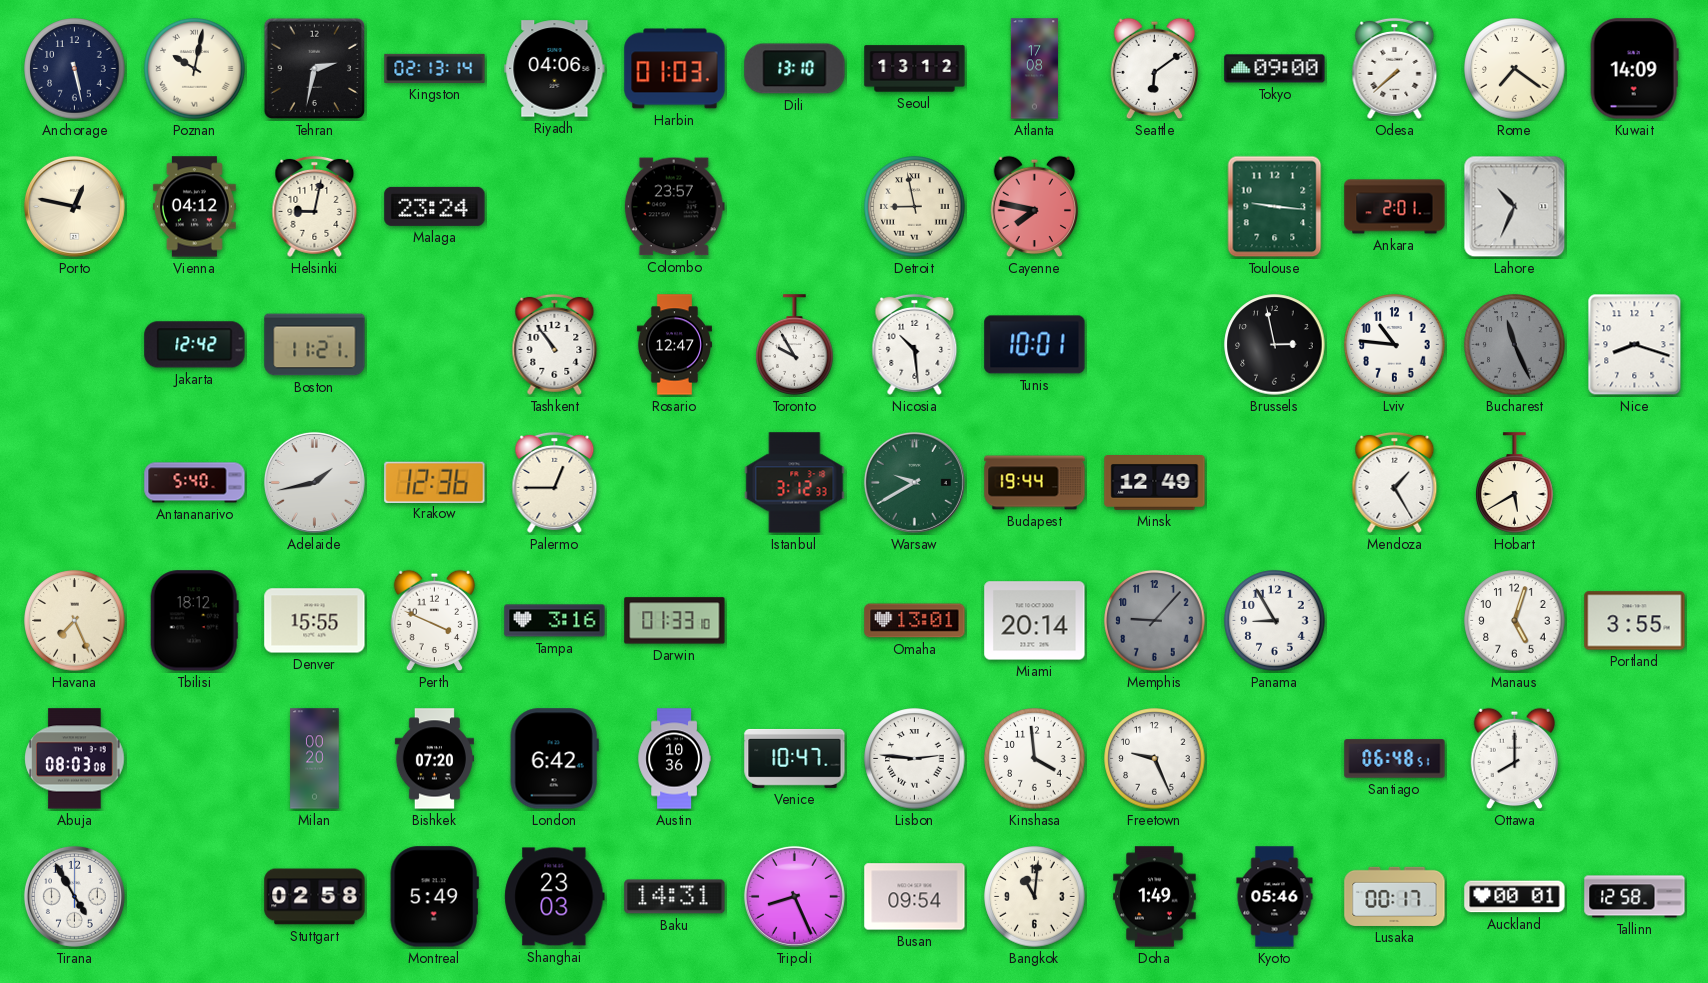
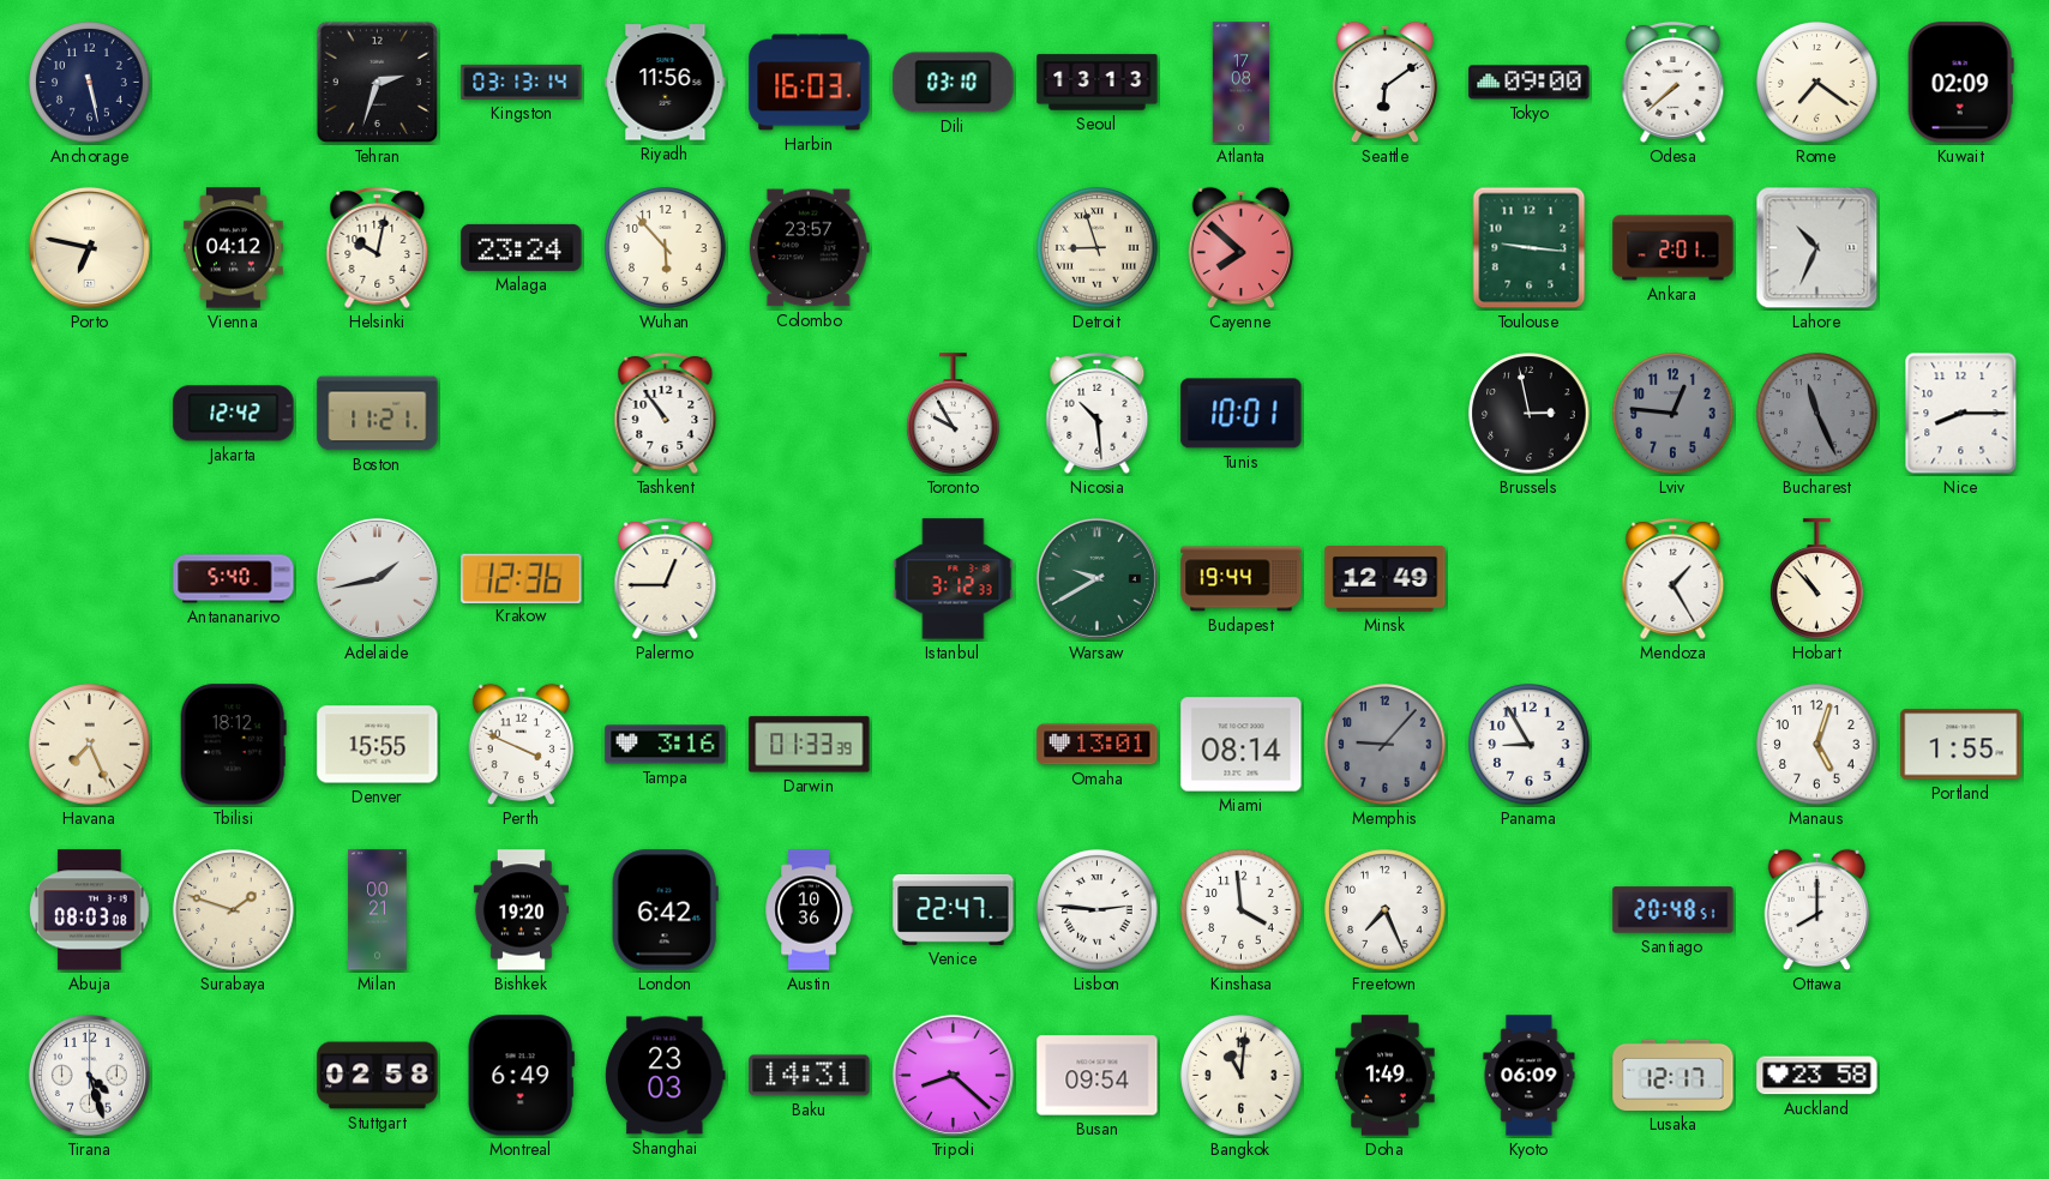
Poznan: 10:02 -> none
Tehran: 2:32 -> 2:33
Kingston: 02:13 -> 03:13
Riyadh: 04:06 -> 11:56
Harbin: 01:03 -> 16:03
Dili: 13:10 -> 03:10
Seoul: 13:12 -> 13:13
Kuwait: 14:09 -> 02:09
Porto: 12:47 -> 6:47
Helsinki: 9:02 -> 10:02
Wuhan: none -> 5:53
Detroit: 8:58 -> 8:57
Cayenne: 7:47 -> 7:52
Rosario: 12:47 -> none
Lviv: 10:46 -> 12:46
Lviv dial: white -> grey
Nice: 8:18 -> 8:15
Hobart: 5:40 -> 10:53
Darwin: 01:33:10 -> 01:33:39
Miami: 20:14 -> 08:14
Portland: 3:55 -> 1:55
Surabaya: none -> 1:48
Milan: 00:20 -> 00:21
Bishkek: 07:20 -> 19:20
Venice: 10:47 -> 22:47
Freetown: 9:26 -> 7:26
Santiago: 06:48 -> 20:48
Tirana: 4:55 -> 4:27
Montreal: 5:49 -> 6:49
Tripoli: 8:26 -> 8:22
Kyoto: 05:46 -> 06:09
Lusaka: 00:17 -> 12:17
Auckland: 00:01 -> 23:58
Tallinn: 12:58 -> none
